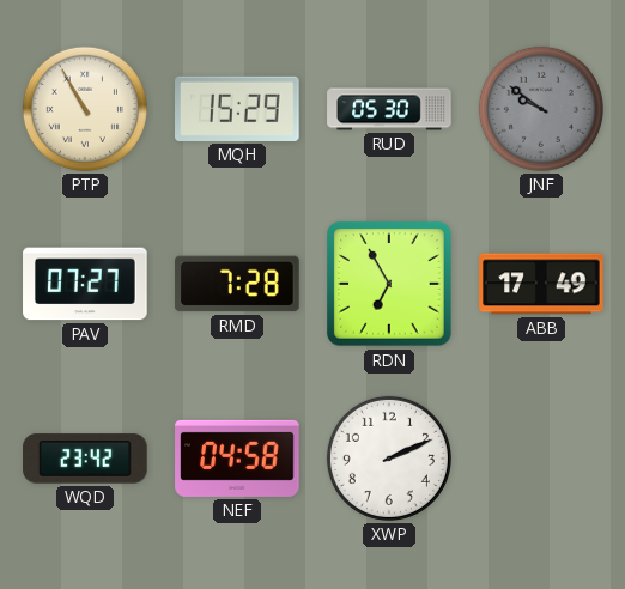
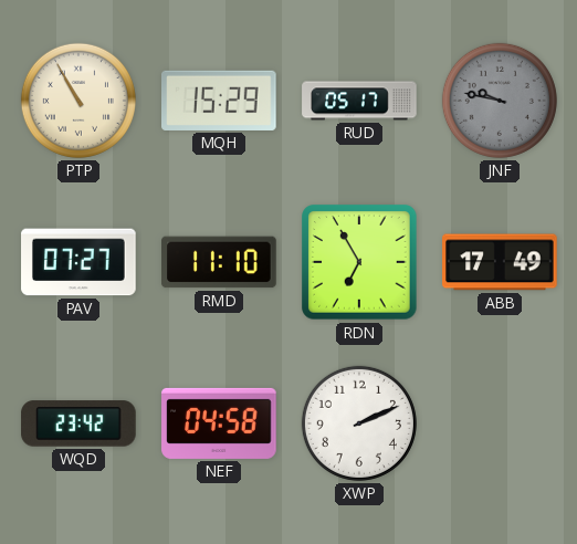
RUD: 05:30 -> 05:17
JNF: 9:51 -> 9:47
RMD: 7:28 -> 11:10
